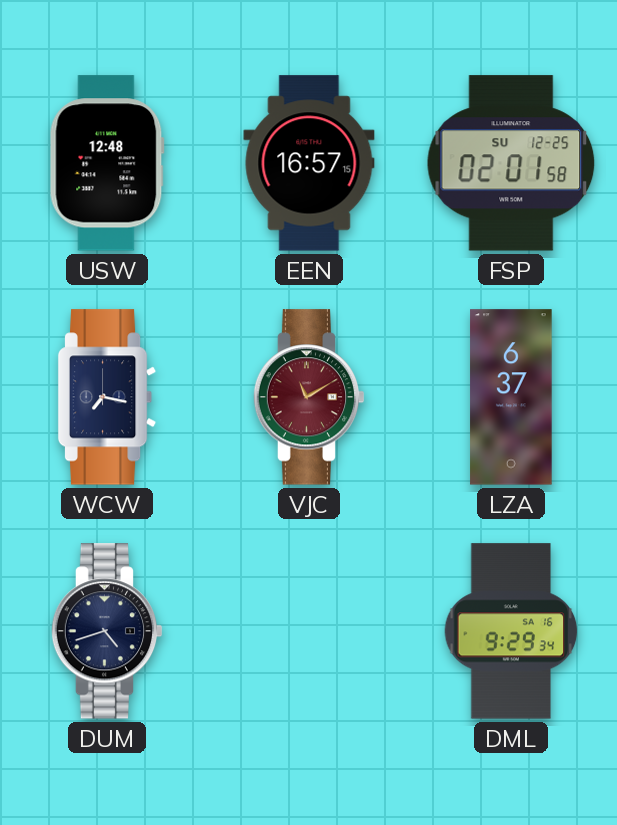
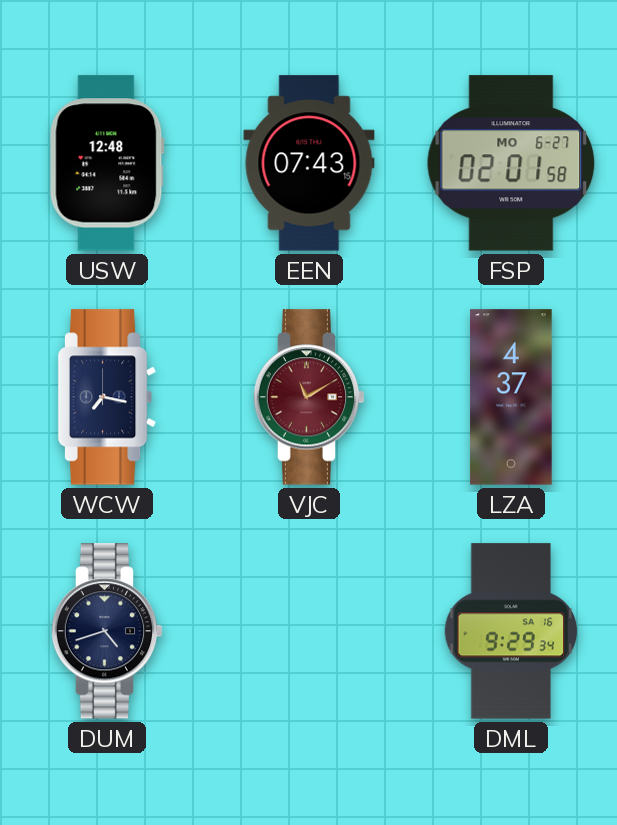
EEN: 16:57 -> 07:43
FSP date: SU 12-25 -> MO 6-27
LZA: 6:37 -> 4:37
